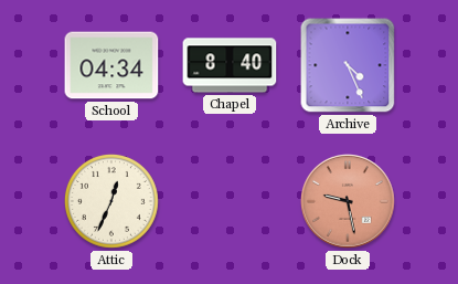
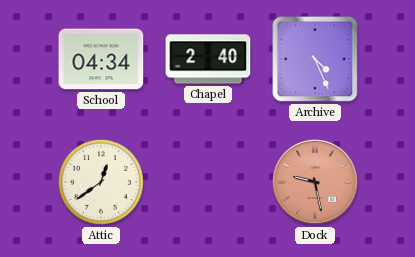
Chapel: 8:40 -> 2:40
Attic: 12:34 -> 12:39
